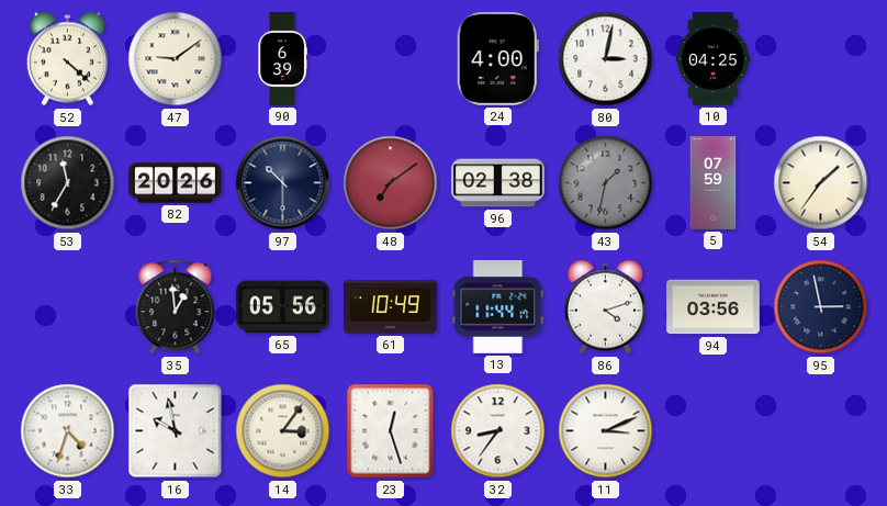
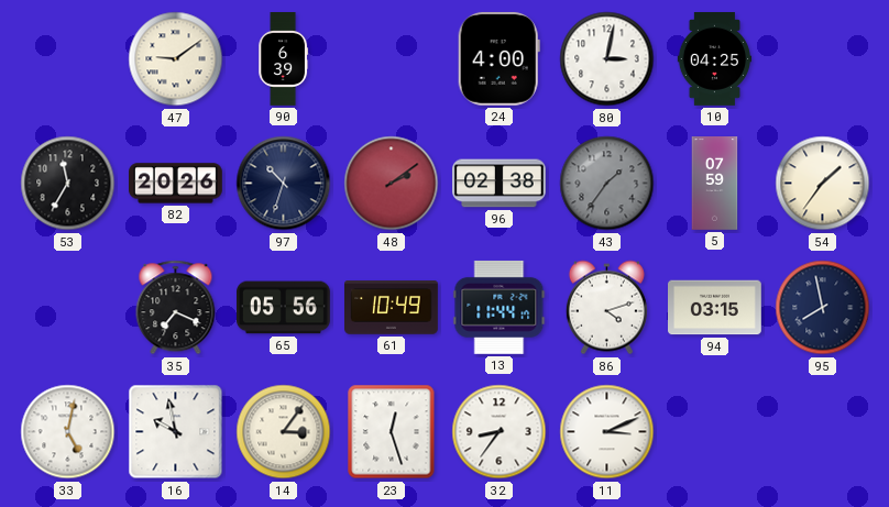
52: 4:22 -> none
97: 10:30 -> 10:33
48: 7:09 -> 2:09
43: 1:32 -> 1:36
35: 12:59 -> 7:19
94: 03:56 -> 03:15
95: 2:58 -> 7:58
33: 4:33 -> 5:02
